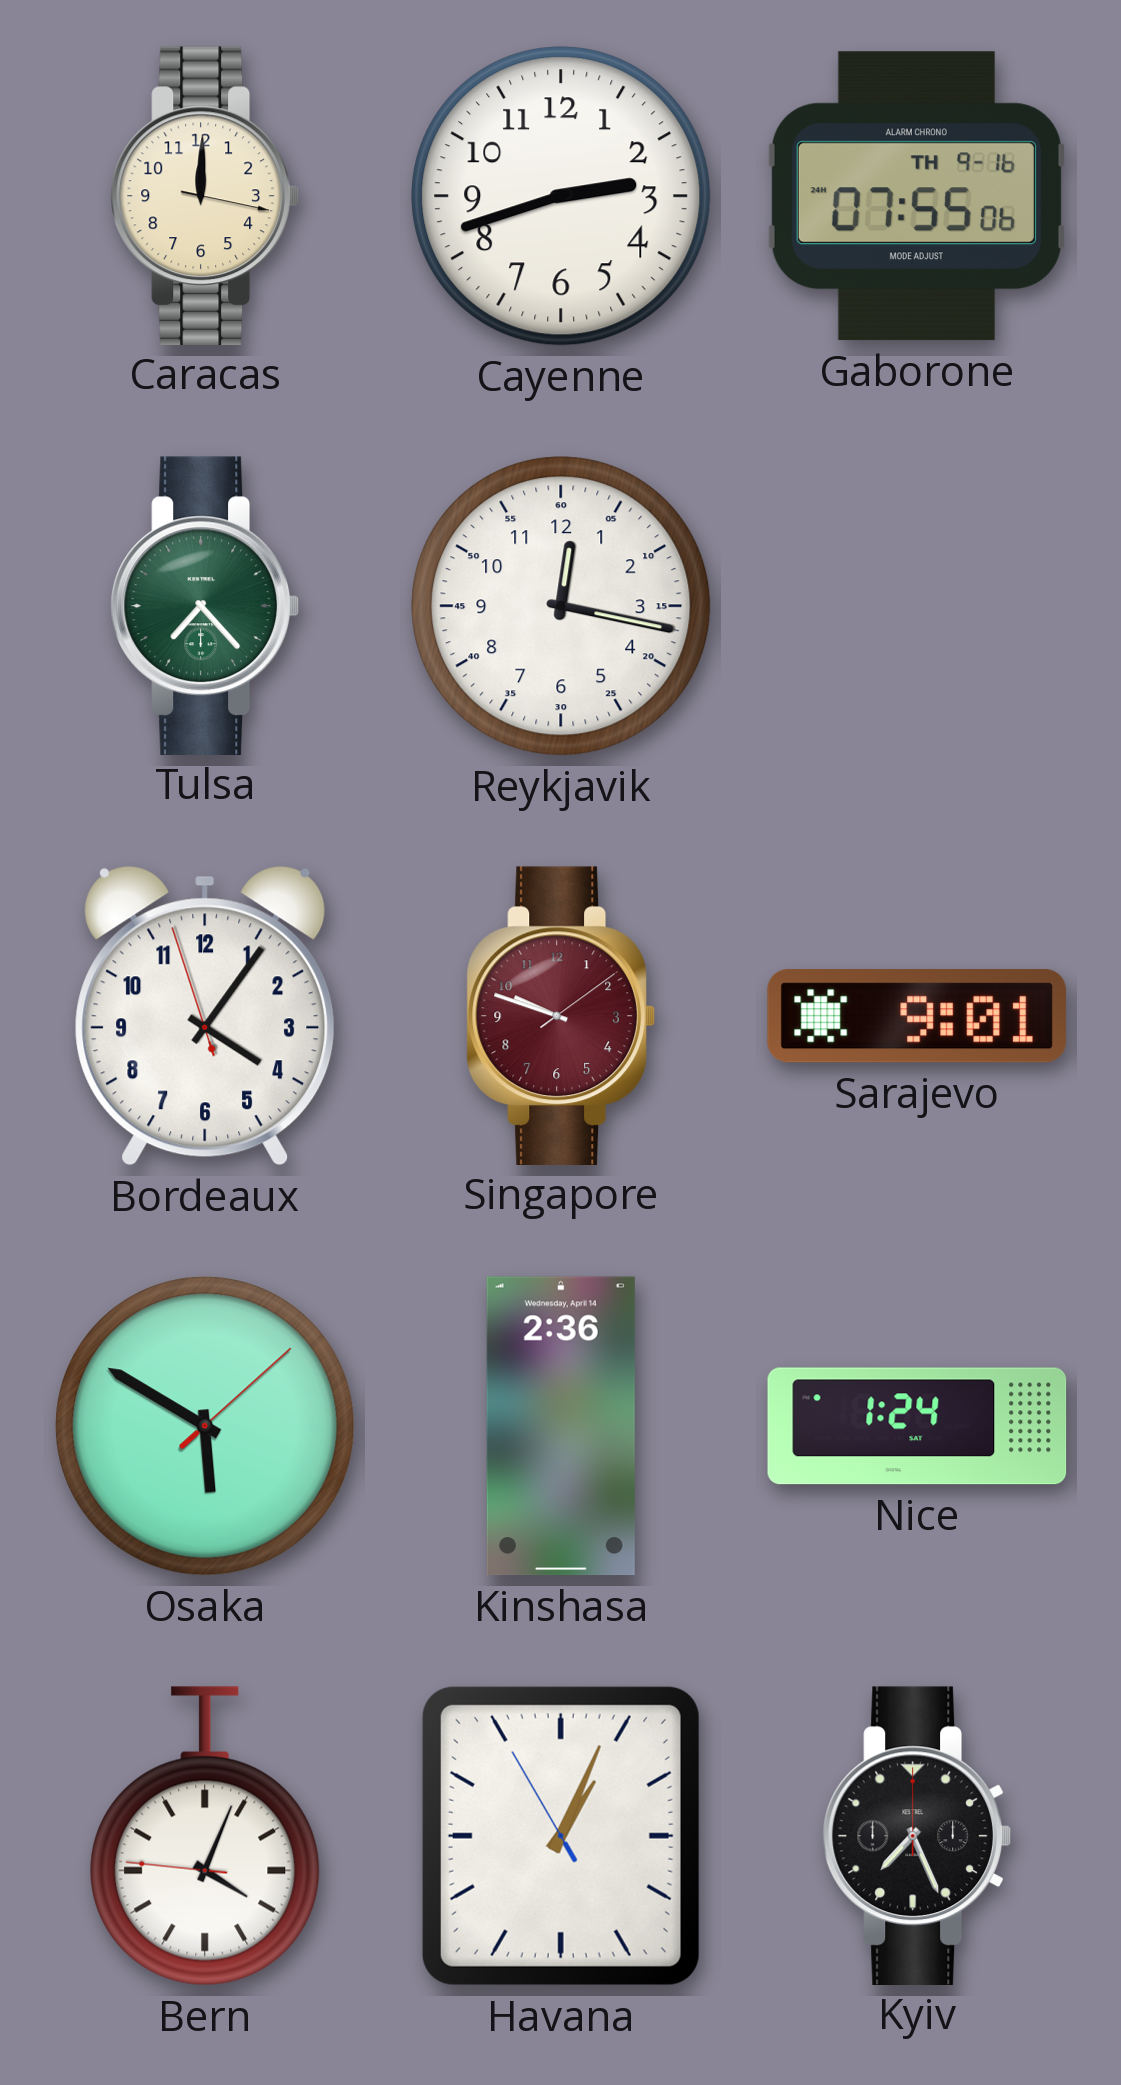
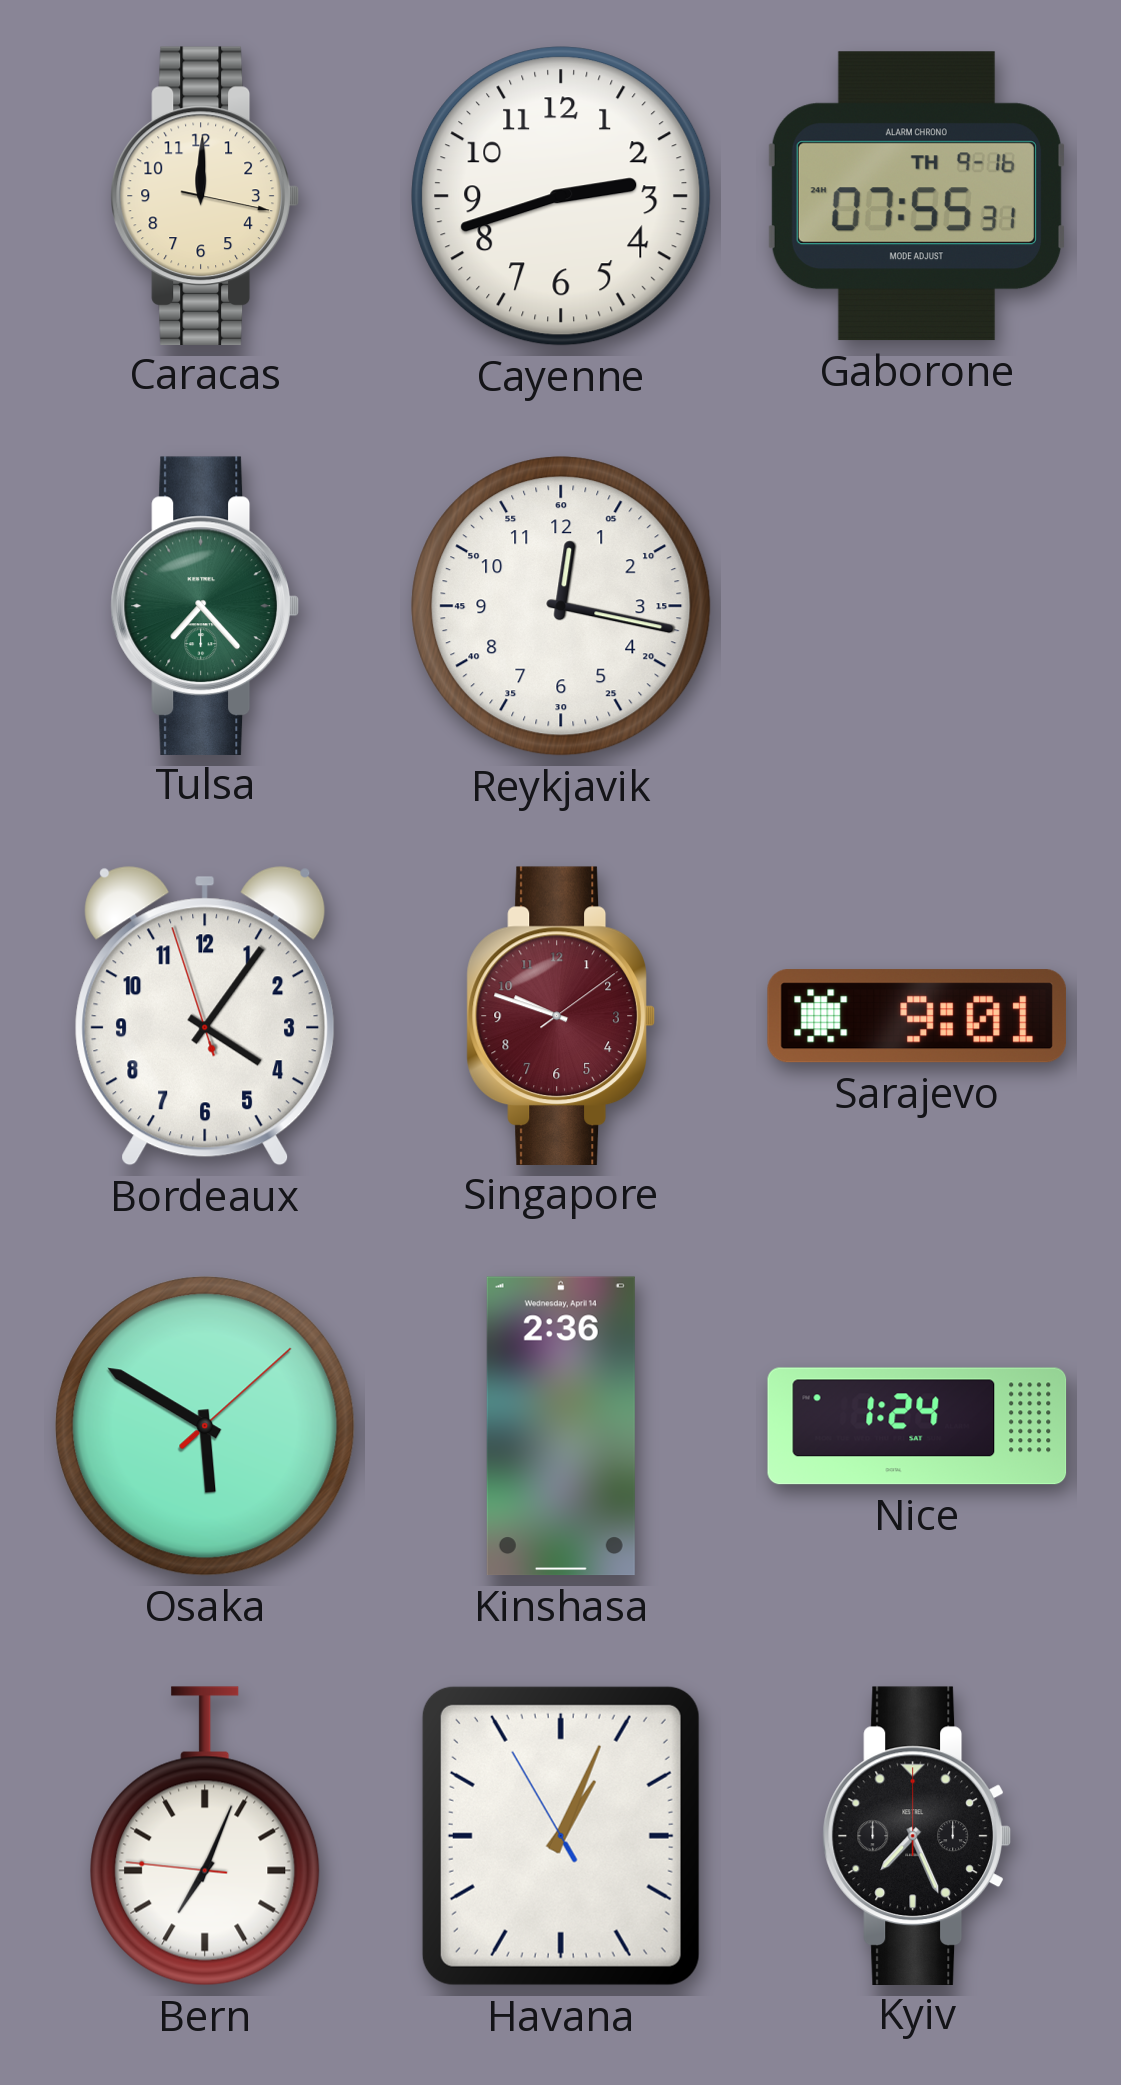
Gaborone: 07:55:06 -> 07:55:31
Bern: 4:03 -> 7:03
